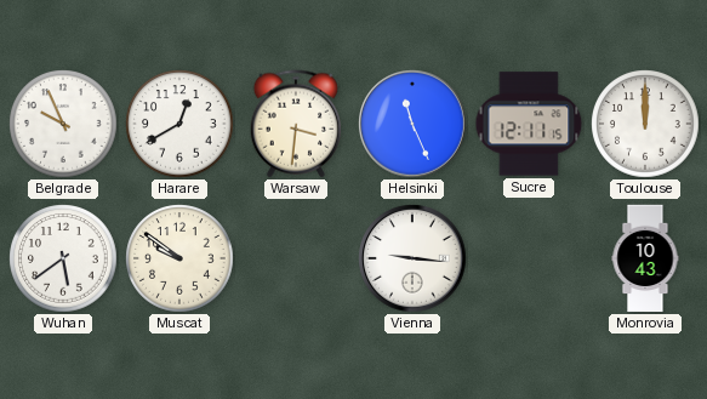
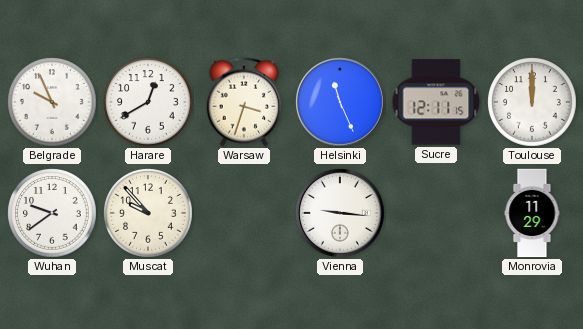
Warsaw: 3:31 -> 3:33
Wuhan: 5:39 -> 9:39
Muscat: 9:51 -> 9:53
Monrovia: 10:43 -> 11:29
